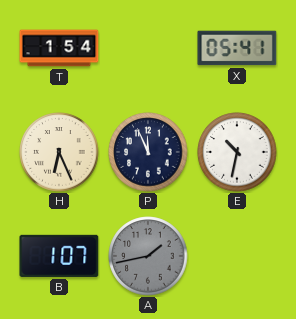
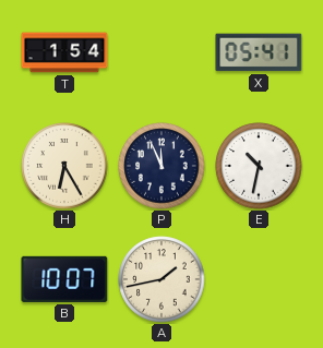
H: 6:26 -> 6:25
B: 1:07 -> 10:07
A dial: grey -> cream
